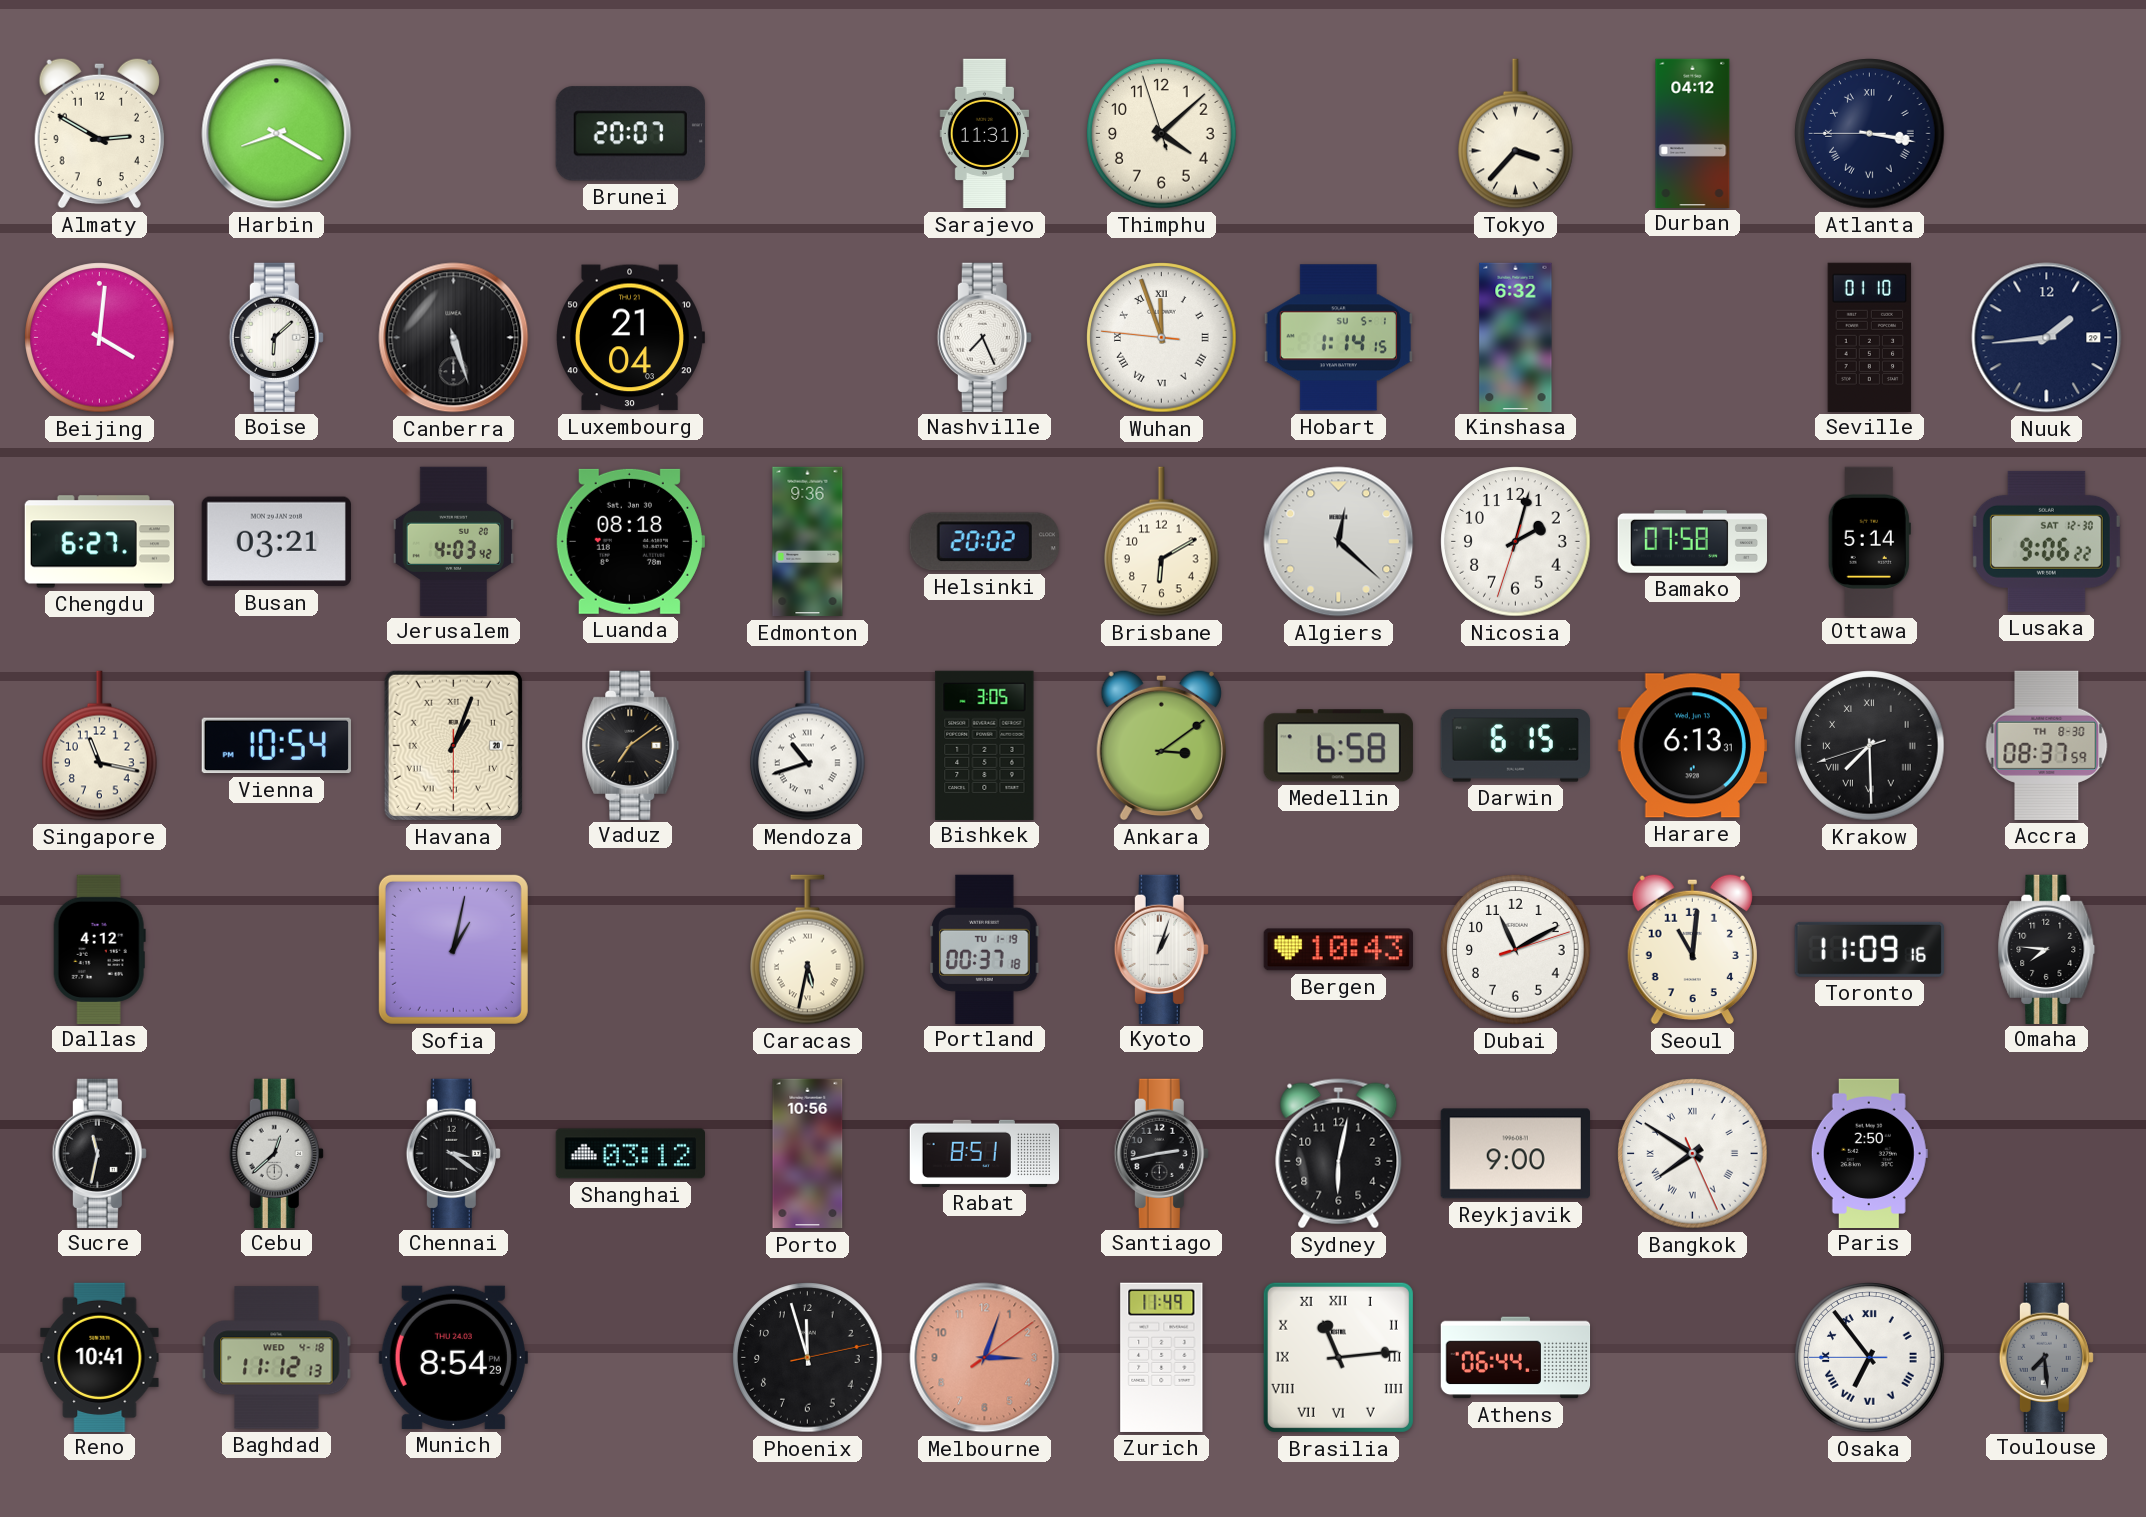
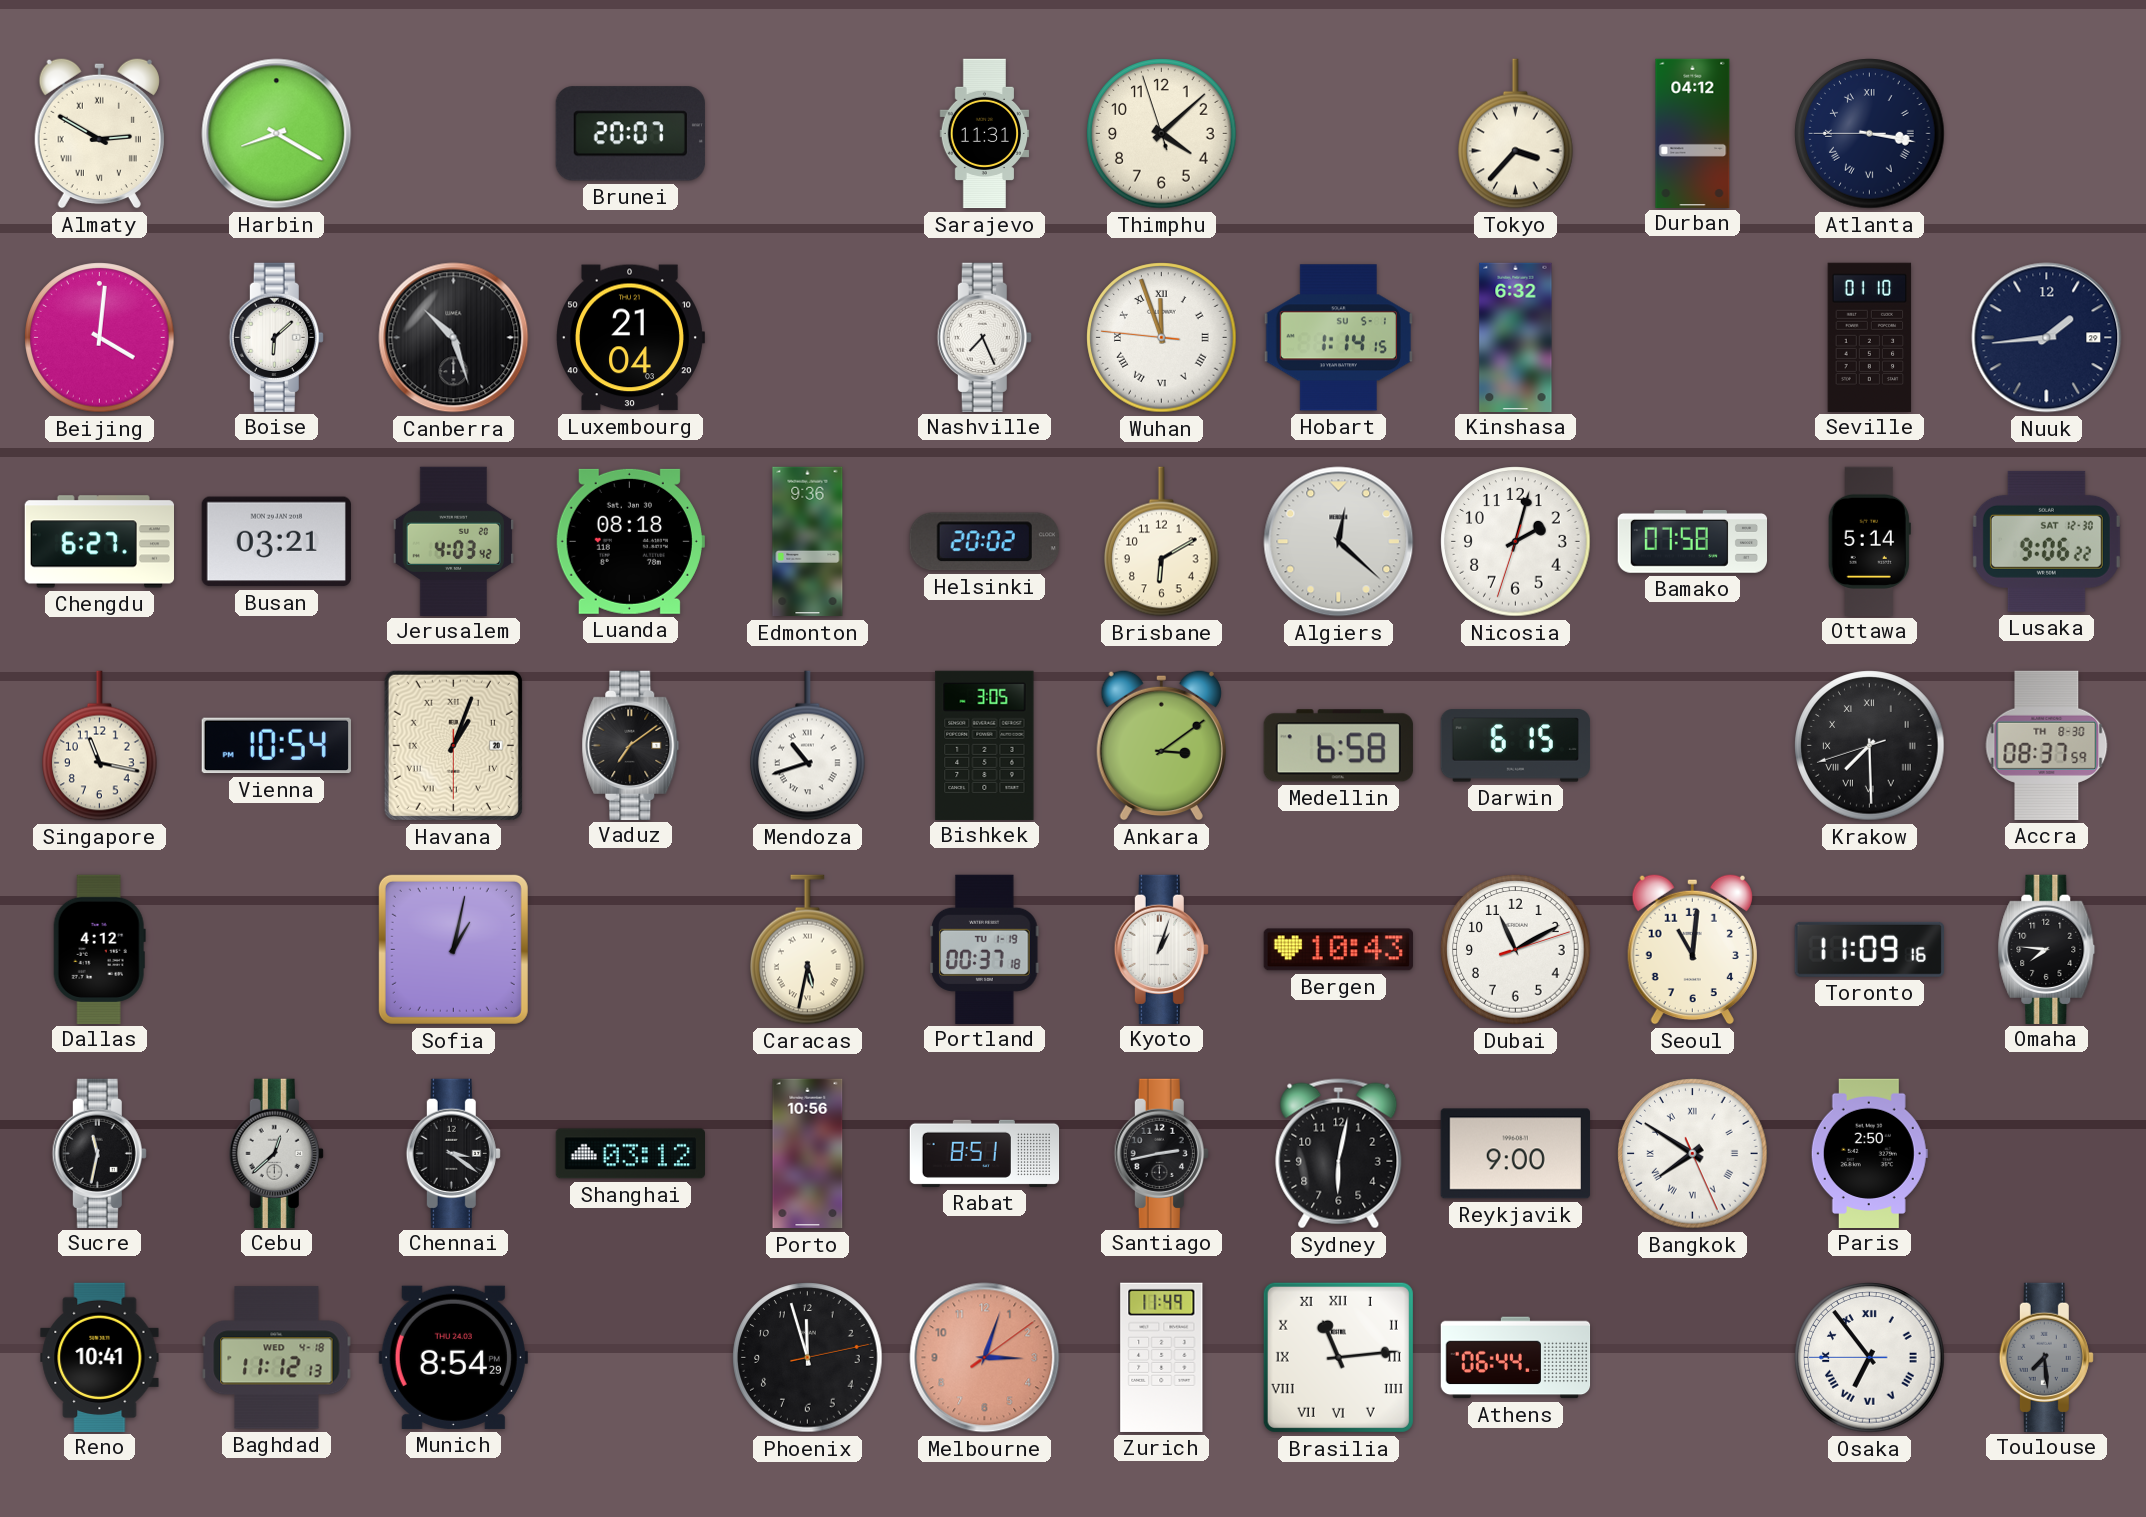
Almaty numerals: Arabic -> Roman
Canberra: 5:27 -> 10:27
Harare: 6:13 -> none
